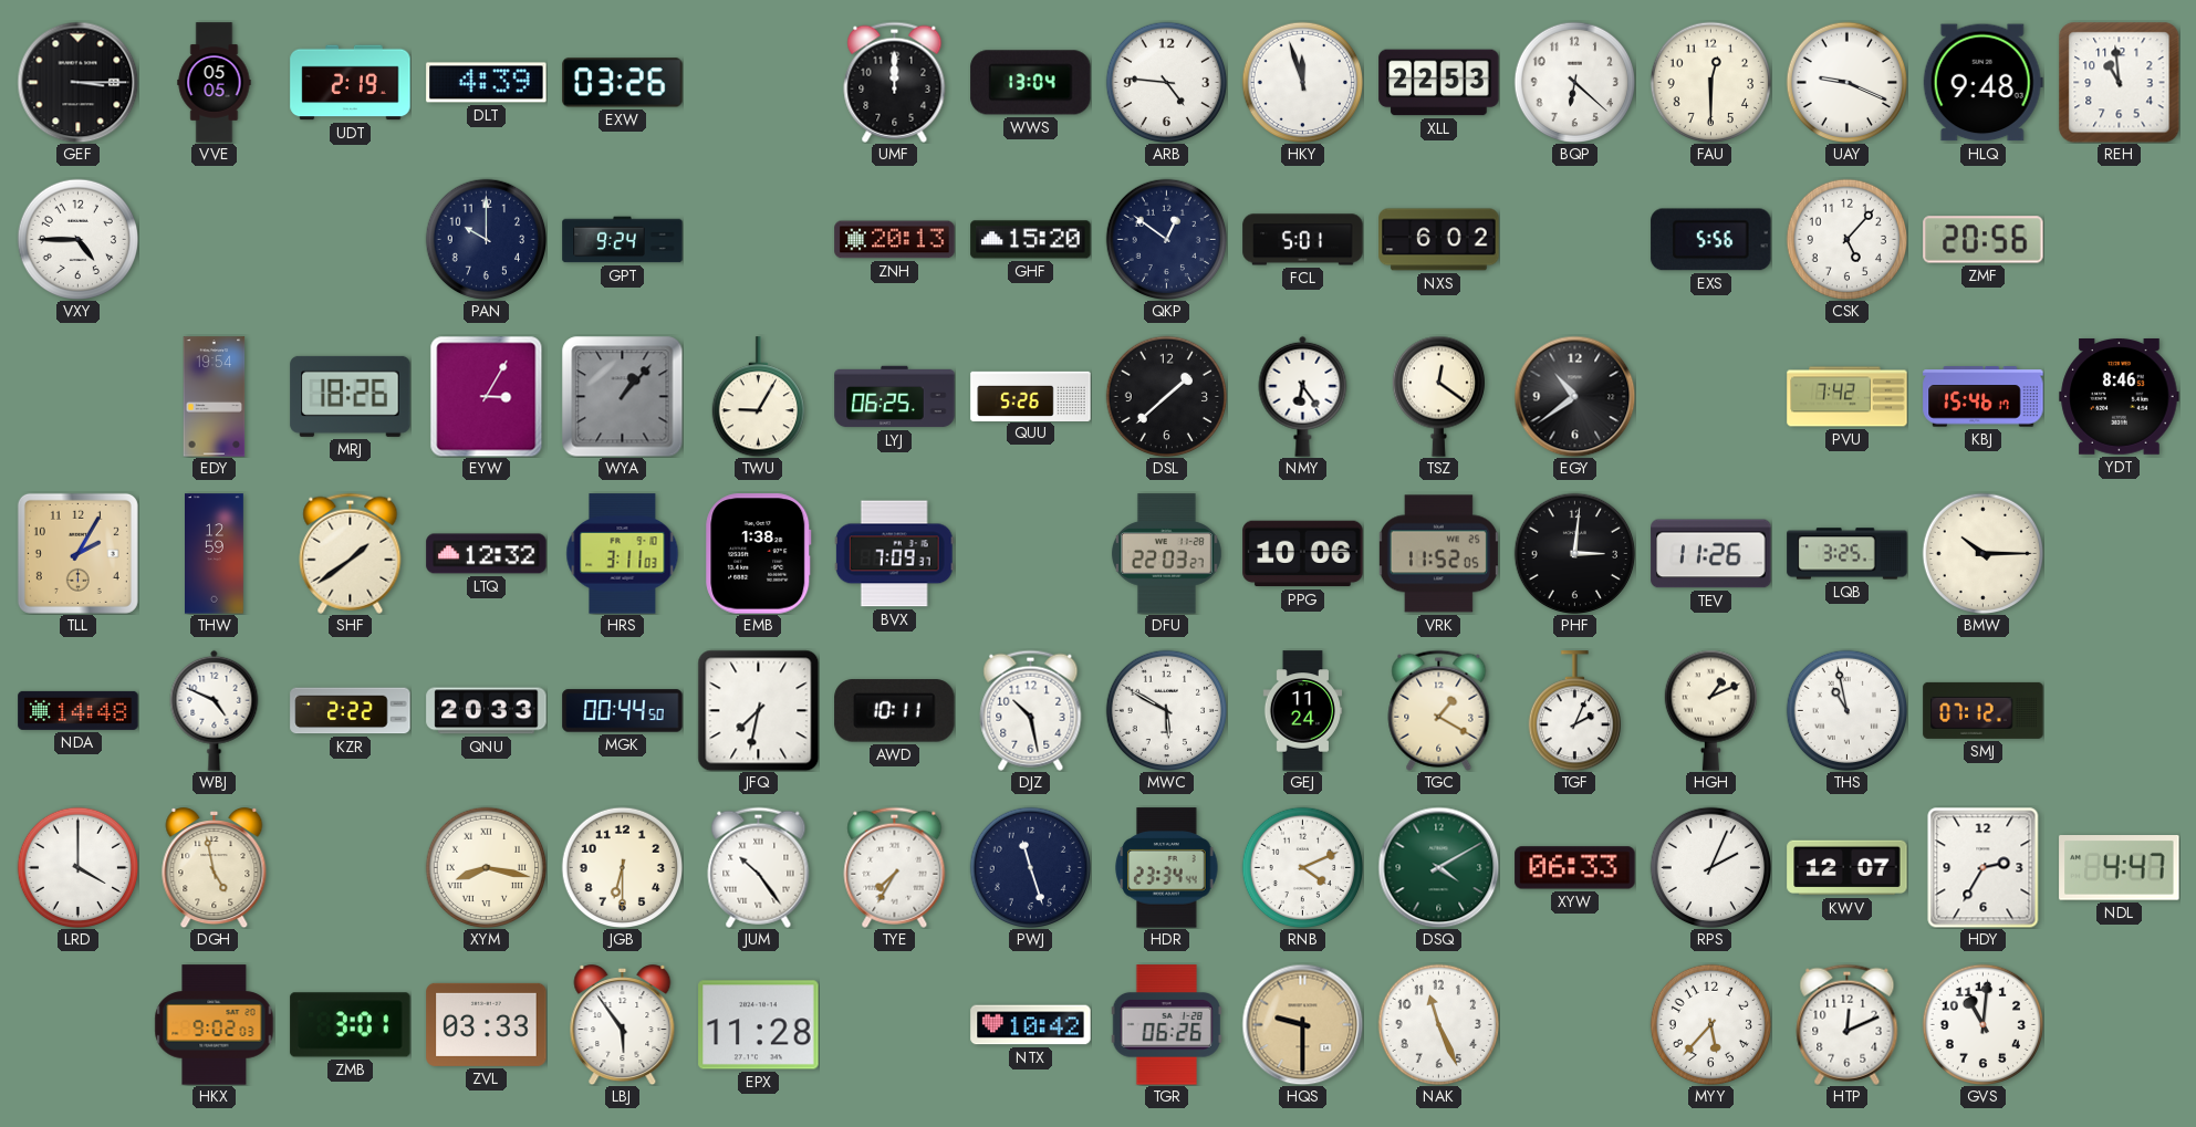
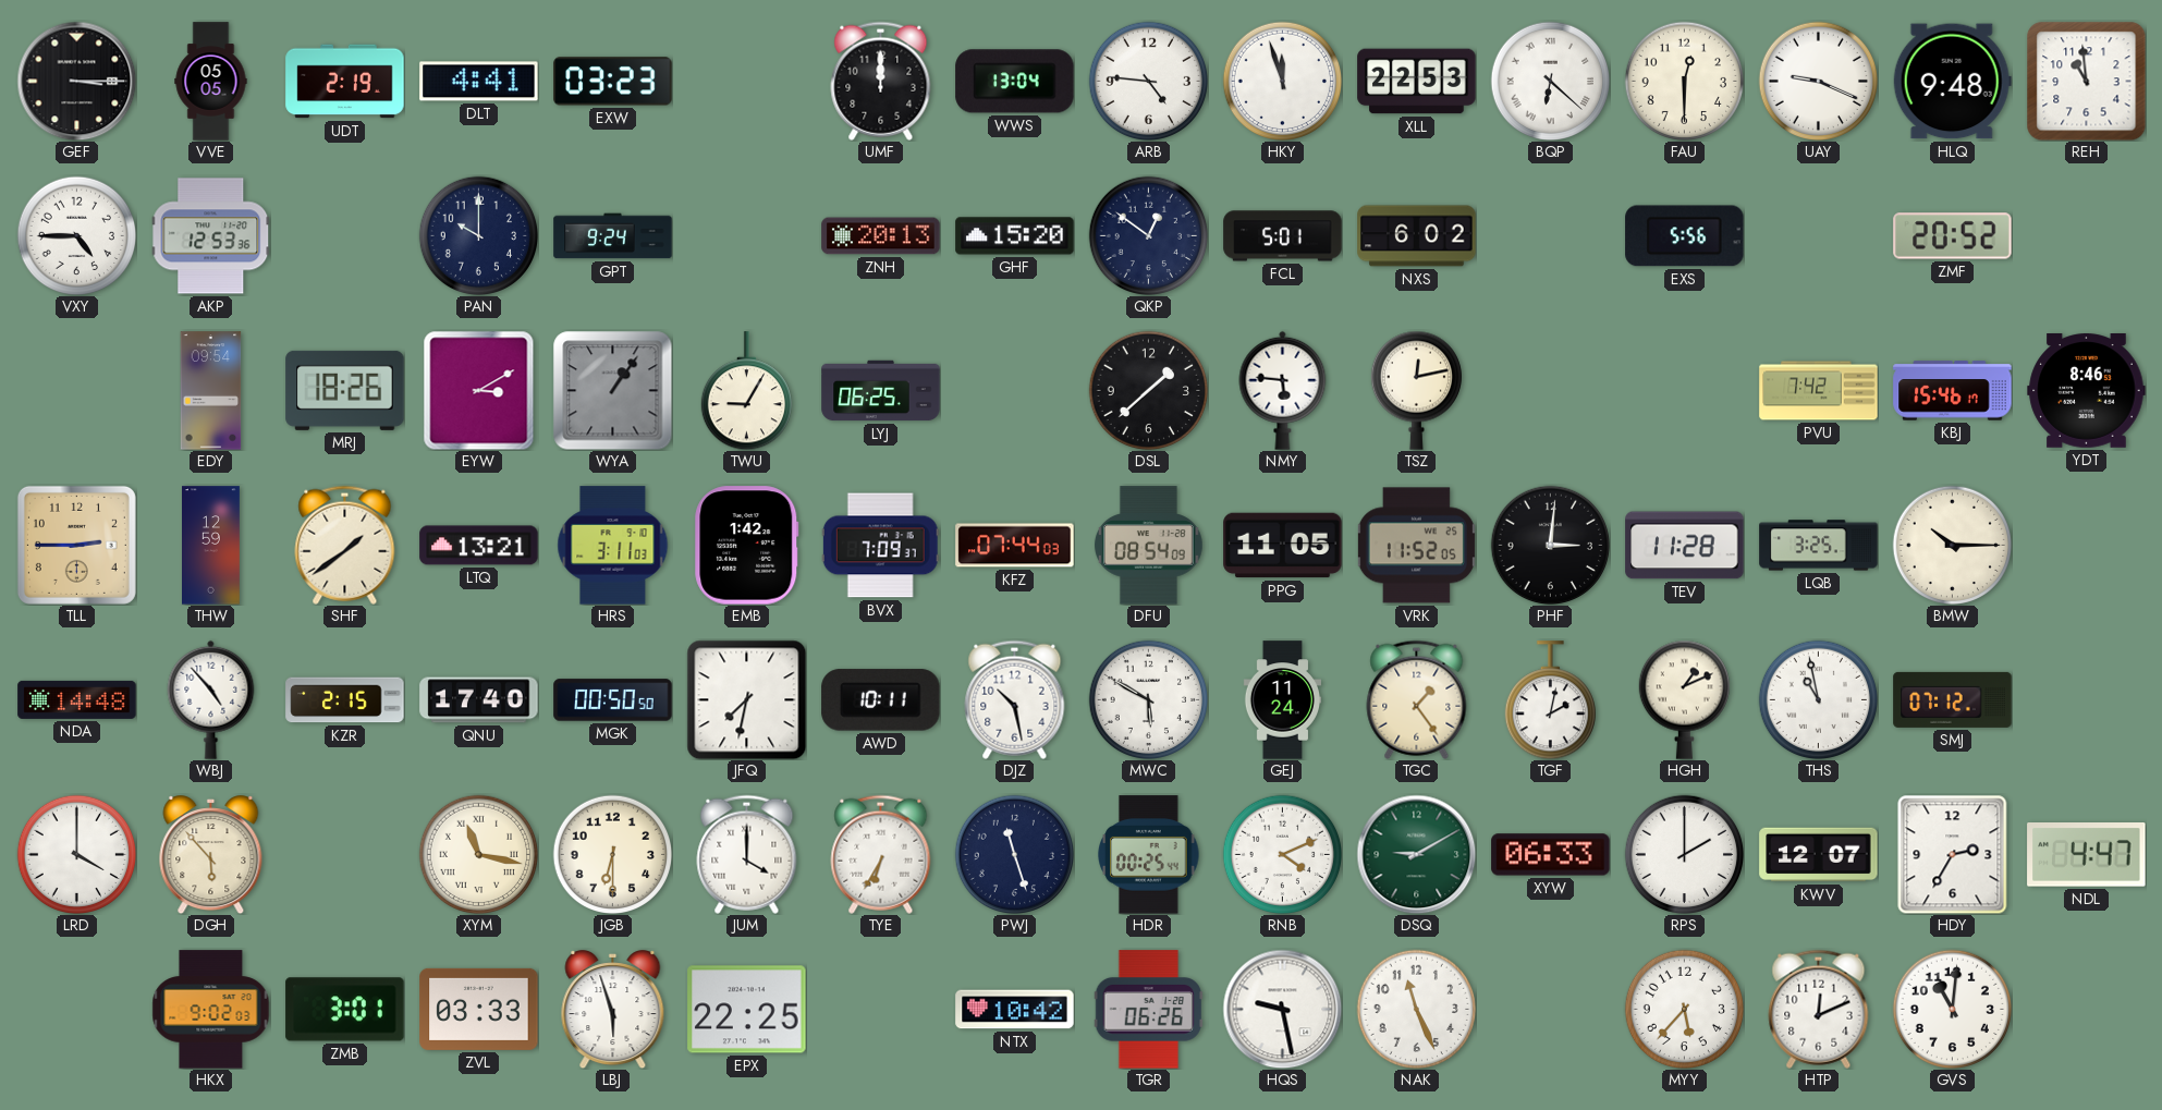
DLT: 4:39 -> 4:41
EXW: 03:26 -> 03:23
BQP numerals: Arabic -> Roman
AKP: none -> 12:53
CSK: 5:07 -> none
ZMF: 20:56 -> 20:52
EDY: 19:54 -> 09:54
EYW: 3:05 -> 3:10
WYA: 1:07 -> 1:06
QUU: 5:26 -> none
NMY: 6:24 -> 5:46
TSZ: 12:21 -> 12:13
EGY: 10:39 -> none
TLL: 2:05 -> 2:45
LTQ: 12:32 -> 13:21
EMB: 1:38 -> 1:42
KFZ: none -> 07:44
DFU: 22:03 -> 08:54
PPG: 10:06 -> 11:05
TEV: 11:26 -> 11:28
WBJ: 4:49 -> 4:53
KZR: 2:22 -> 2:15
QNU: 20:33 -> 17:40
MGK: 00:44 -> 00:50
TGC: 1:20 -> 1:24
TGF: 2:04 -> 2:02
DGH: 4:58 -> 5:53
XYM: 8:17 -> 11:17
JUM: 10:24 -> 4:00
TYE: 7:35 -> 6:35
HDR: 23:34 -> 00:25
DSQ: 4:10 -> 9:10
RPS: 2:04 -> 2:00
LBJ: 5:54 -> 5:57
EPX: 11:28 -> 22:25
HQS: 9:30 -> 9:28
HQS dial: champagne -> white
